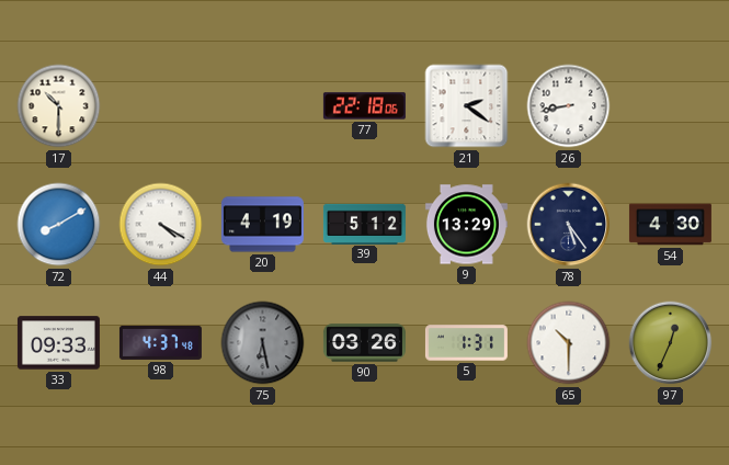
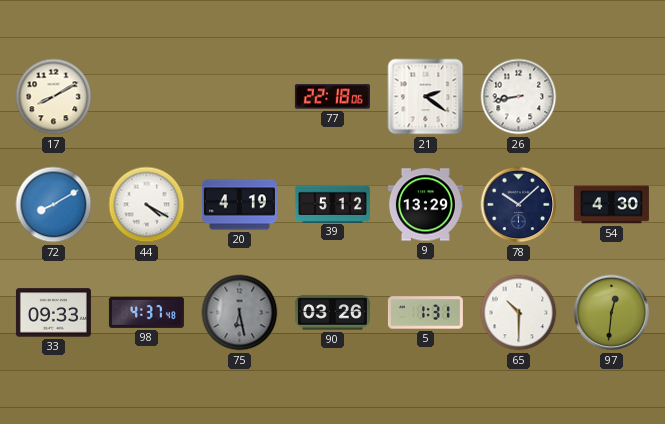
17: 10:30 -> 8:10
78: 5:24 -> 10:08
97: 12:34 -> 12:31
